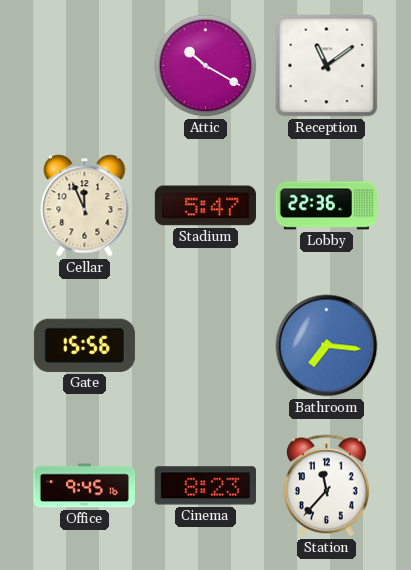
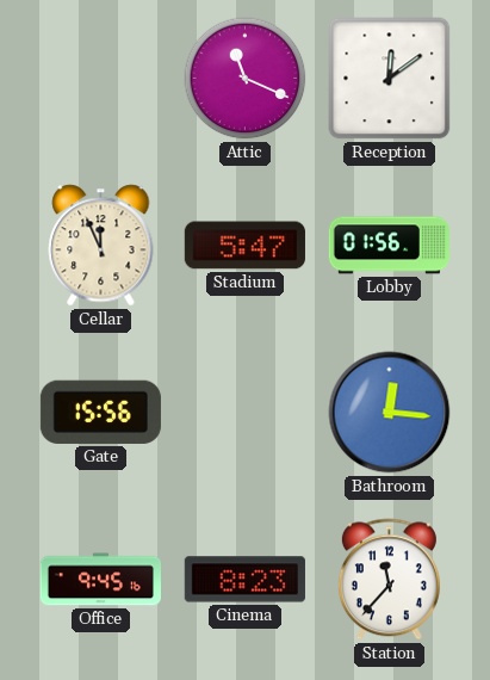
Attic: 10:20 -> 11:19
Reception: 11:09 -> 12:09
Lobby: 22:36 -> 01:56
Bathroom: 7:16 -> 12:16
